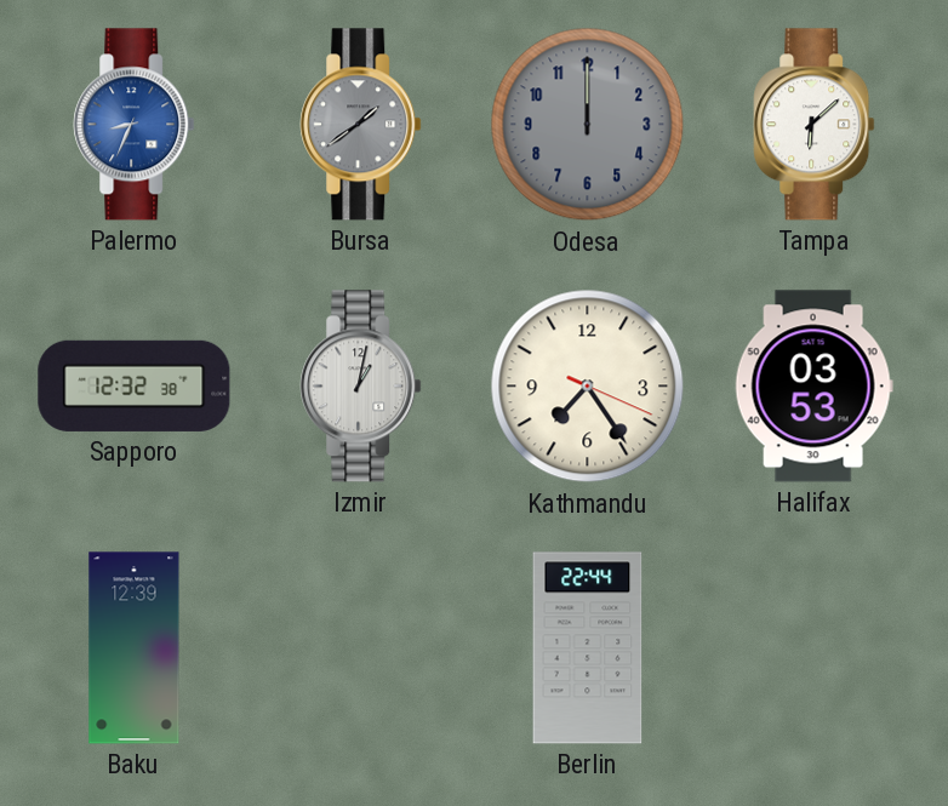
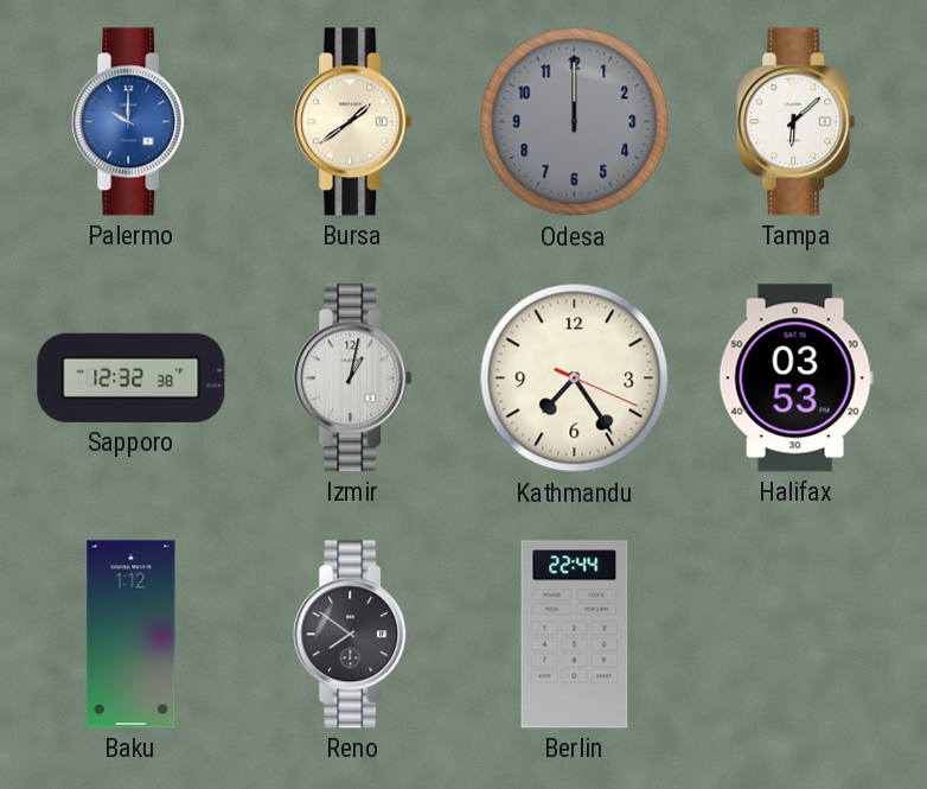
Palermo: 8:34 -> 10:00
Bursa dial: grey -> cream
Baku: 12:39 -> 1:12
Reno: none -> 7:51
